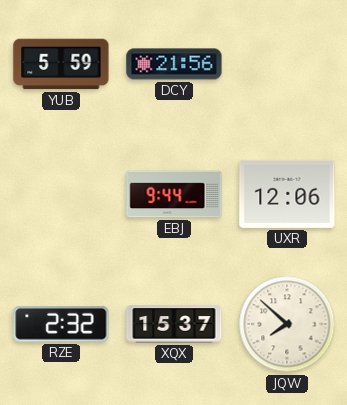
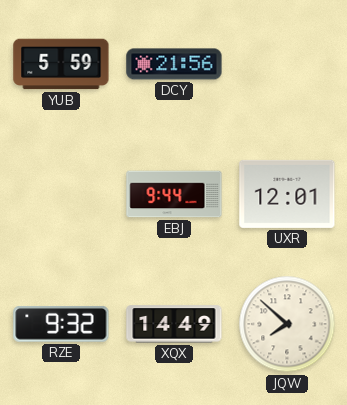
UXR: 12:06 -> 12:01
RZE: 2:32 -> 9:32
XQX: 15:37 -> 14:49
